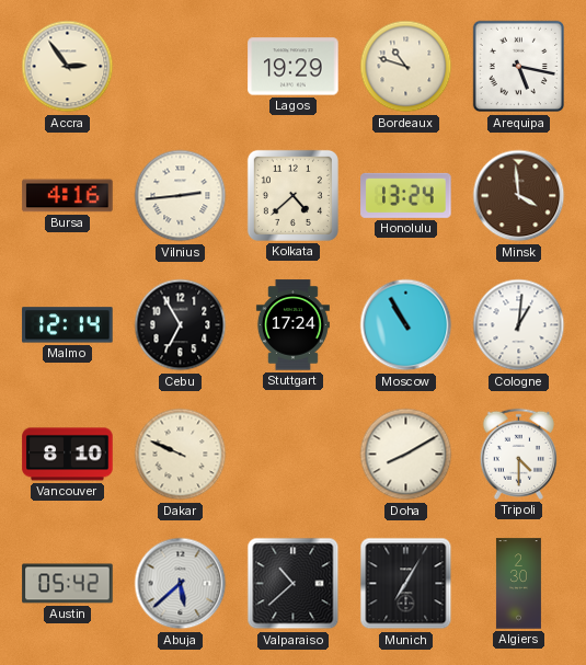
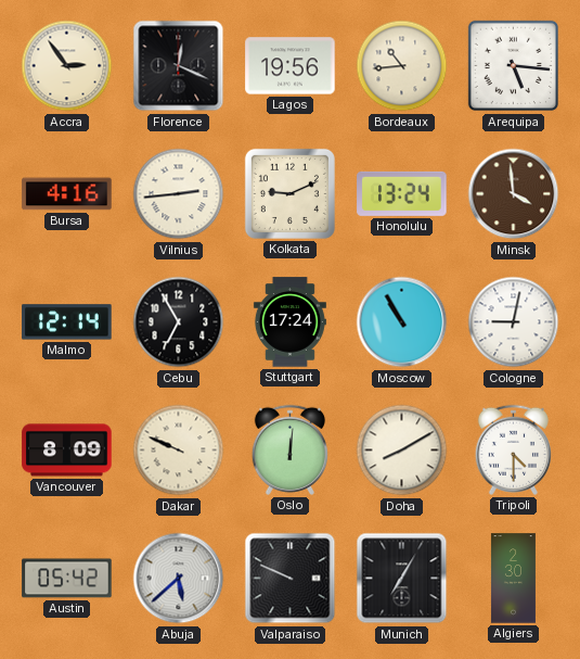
Florence: none -> 12:19
Lagos: 19:29 -> 19:56
Bordeaux: 10:48 -> 10:44
Arequipa: 5:17 -> 5:16
Kolkata: 4:38 -> 9:11
Cologne: 1:01 -> 9:02
Vancouver: 8:10 -> 8:09
Oslo: none -> 12:01
Valparaiso: 10:38 -> 9:49
